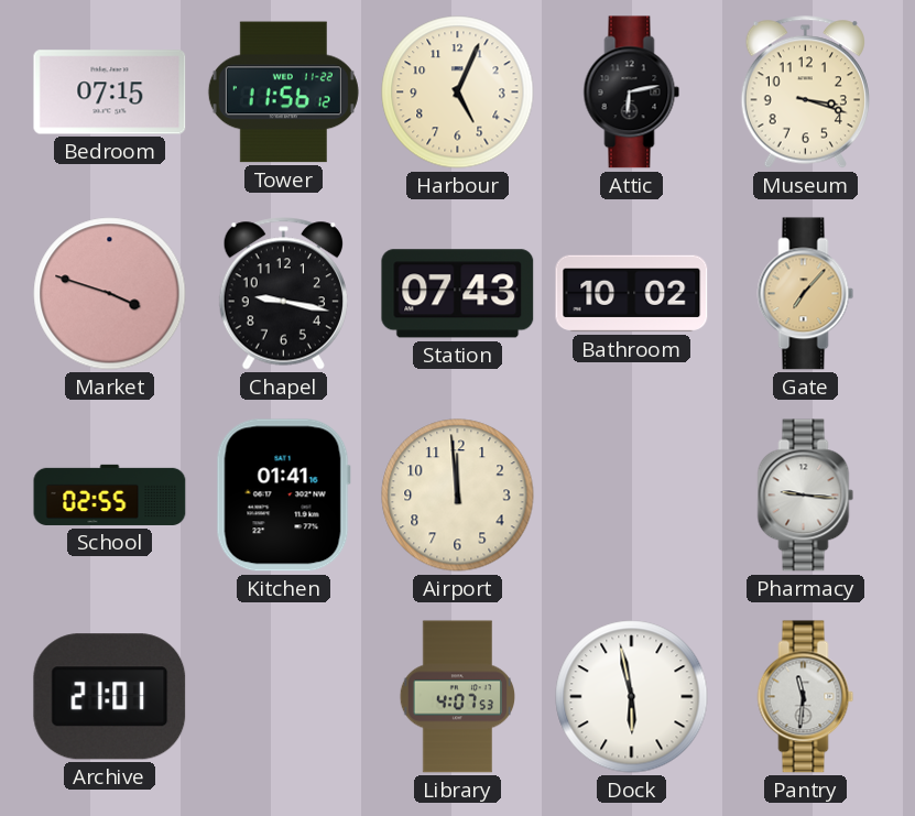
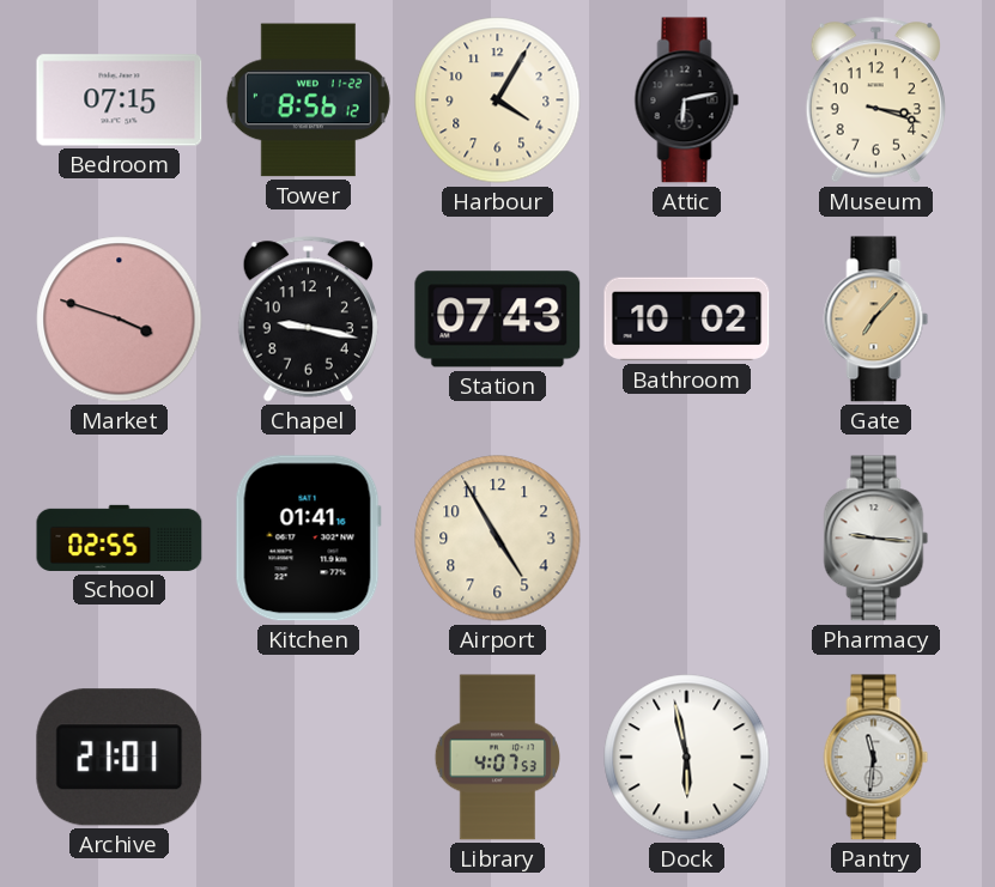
Tower: 11:56 -> 8:56
Harbour: 5:04 -> 4:05
Airport: 11:59 -> 4:55
